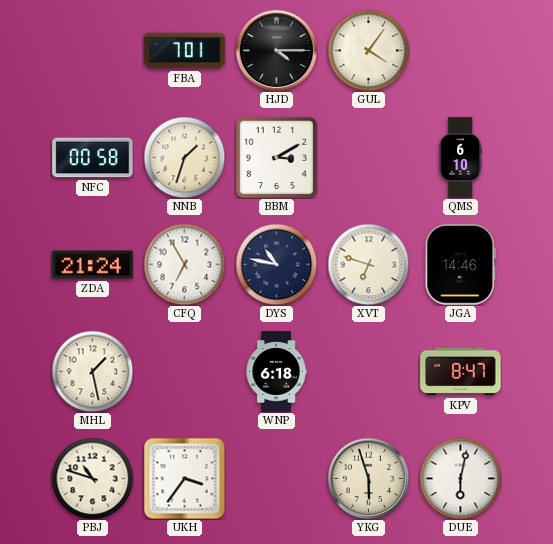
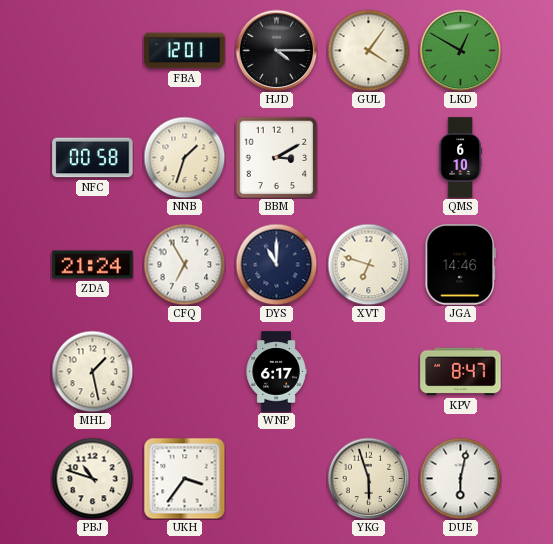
FBA: 7:01 -> 12:01
LKD: none -> 12:50
DYS: 10:47 -> 11:00
WNP: 6:18 -> 6:17
